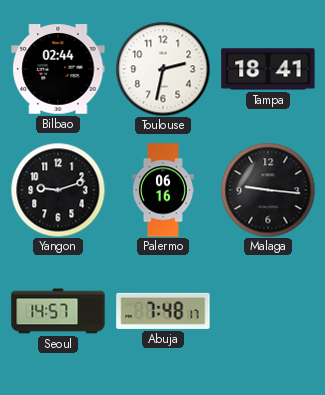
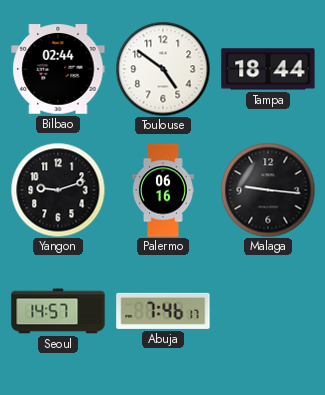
Toulouse: 2:32 -> 4:51
Tampa: 18:41 -> 18:44
Abuja: 7:48 -> 7:46
